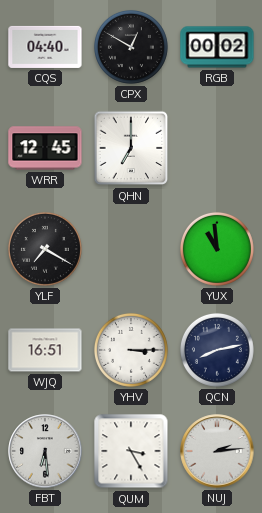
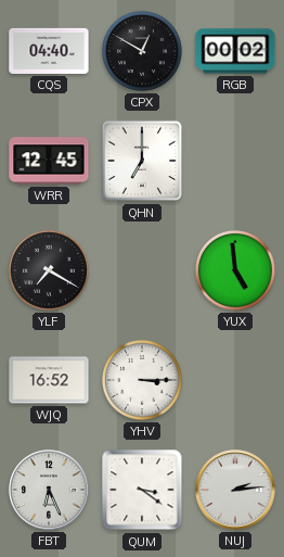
YUX: 10:59 -> 4:59
WJQ: 16:51 -> 16:52
QCN: 8:13 -> none
FBT: 6:29 -> 6:26
QUM: 3:25 -> 3:21
